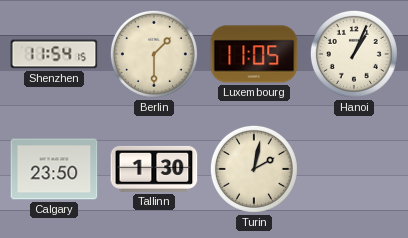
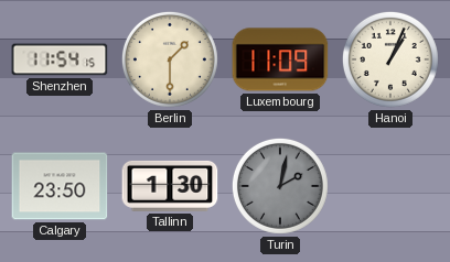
Luxembourg: 11:05 -> 11:09
Turin dial: cream -> grey
